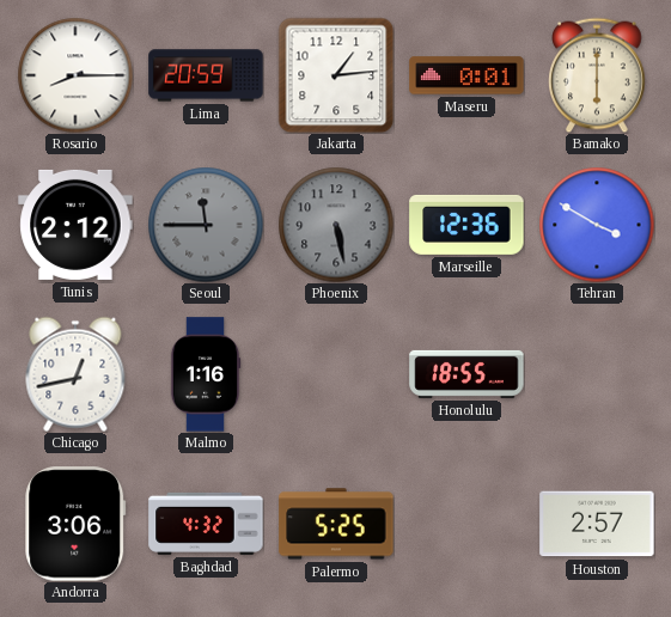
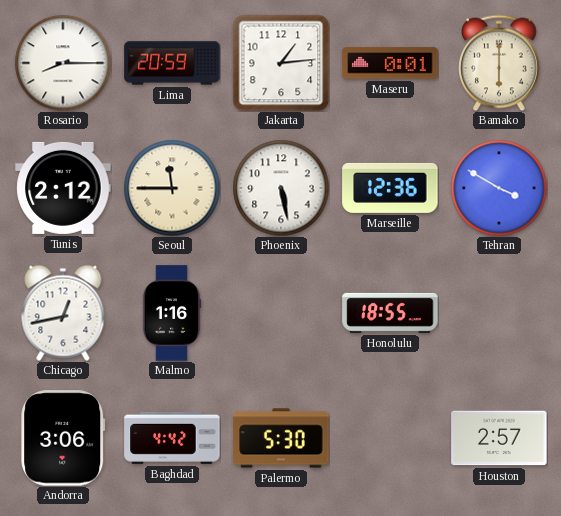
Seoul dial: grey -> cream
Phoenix dial: grey -> white
Baghdad: 4:32 -> 4:42
Palermo: 5:25 -> 5:30
